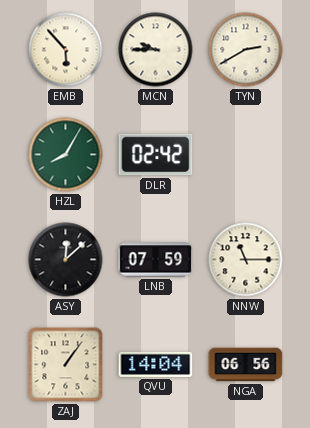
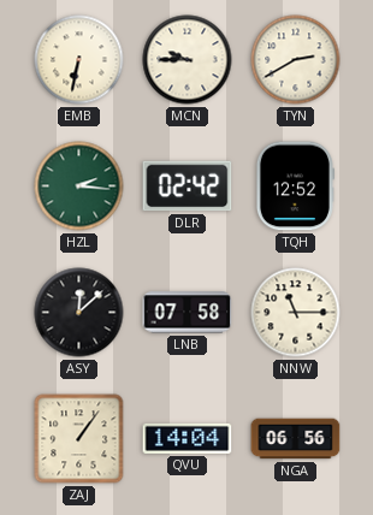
EMB: 5:53 -> 6:32
HZL: 8:05 -> 2:16
TQH: none -> 12:52
LNB: 07:59 -> 07:58
